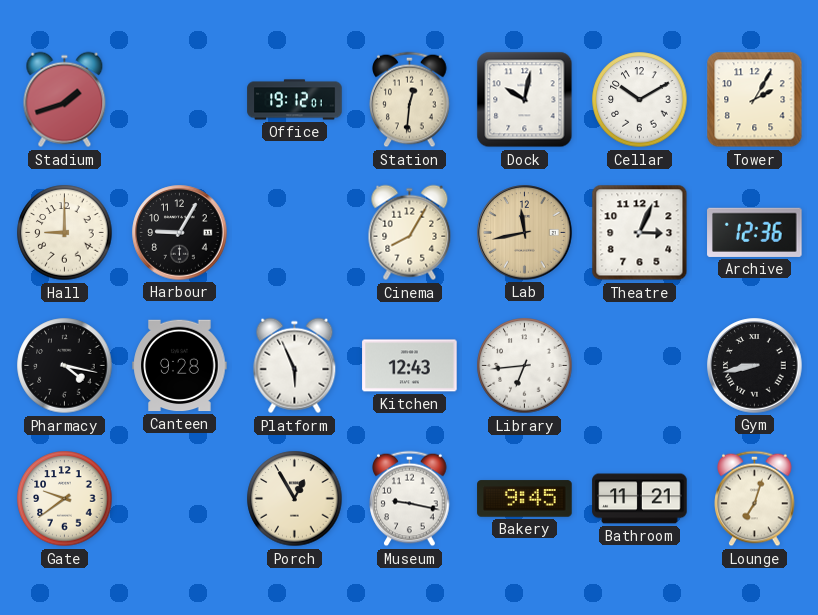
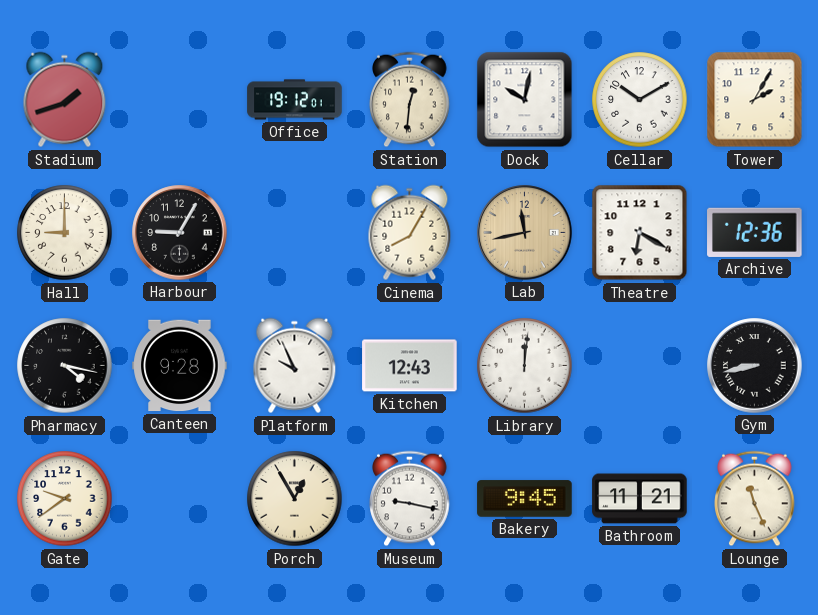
Theatre: 3:04 -> 6:20
Platform: 5:56 -> 9:56
Library: 6:44 -> 12:01
Lounge: 7:03 -> 11:26
